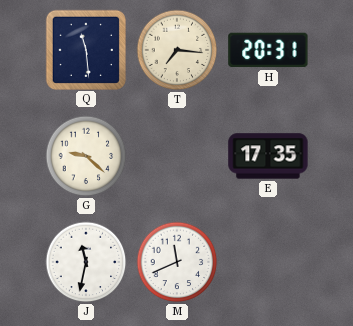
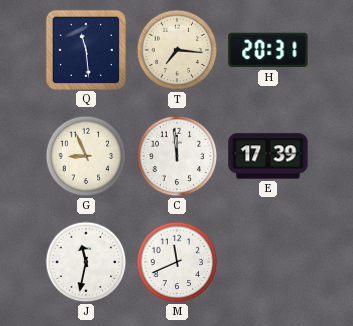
G: 9:22 -> 8:56
C: none -> 11:59
E: 17:35 -> 17:39
